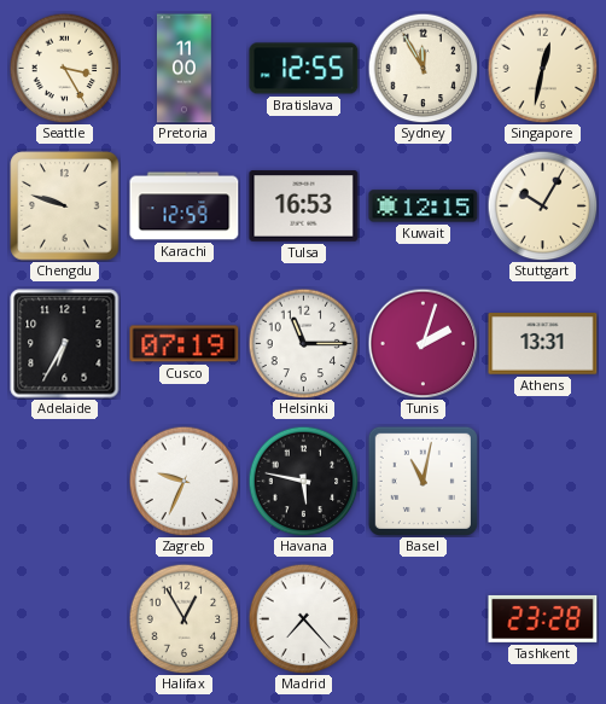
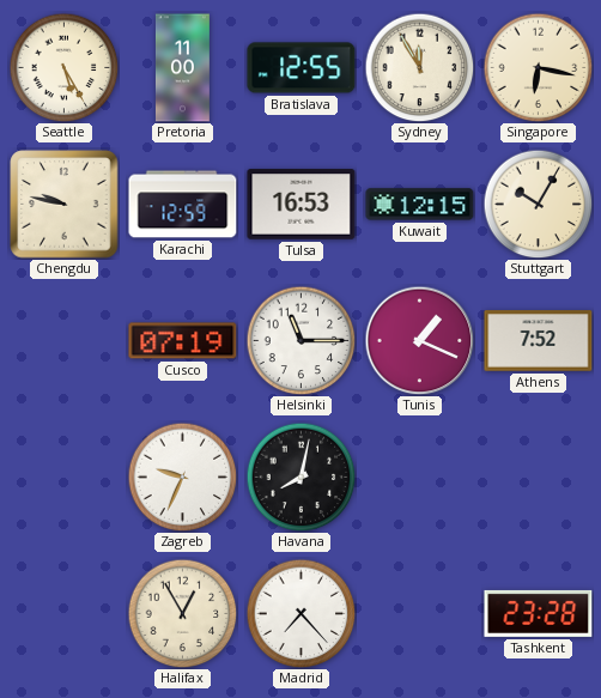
Seattle: 3:25 -> 5:25
Singapore: 12:32 -> 6:17
Chengdu: 9:48 -> 9:47
Adelaide: 6:35 -> none
Tunis: 2:03 -> 1:19
Athens: 13:31 -> 7:52
Havana: 5:47 -> 8:02
Basel: 11:02 -> none
